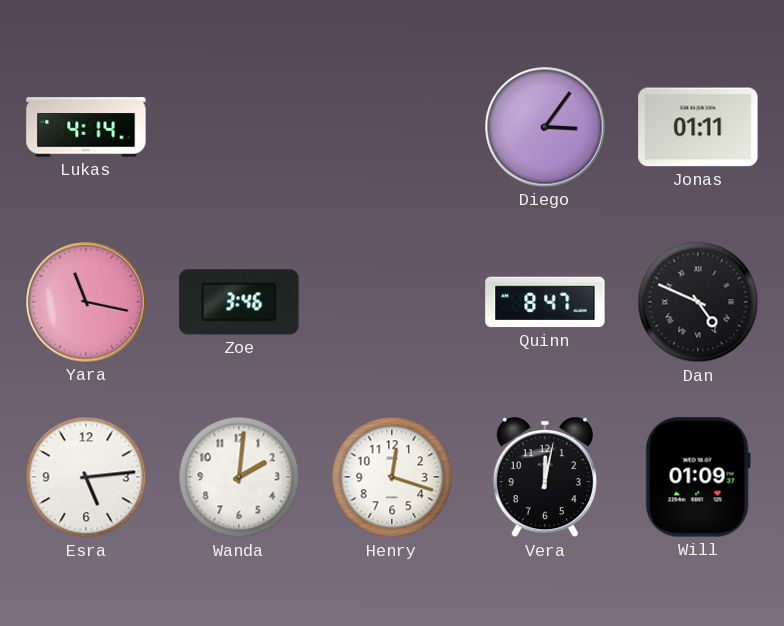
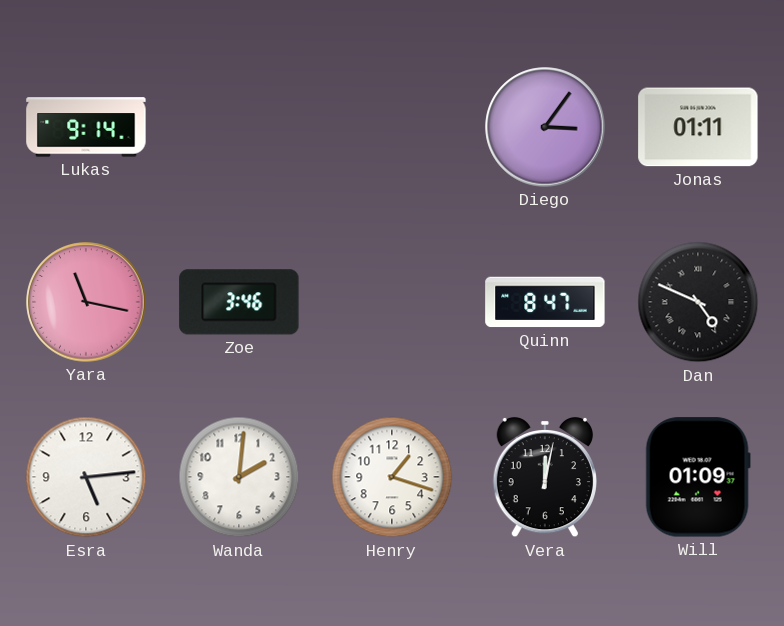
Lukas: 4:14 -> 9:14
Henry: 12:18 -> 1:18
